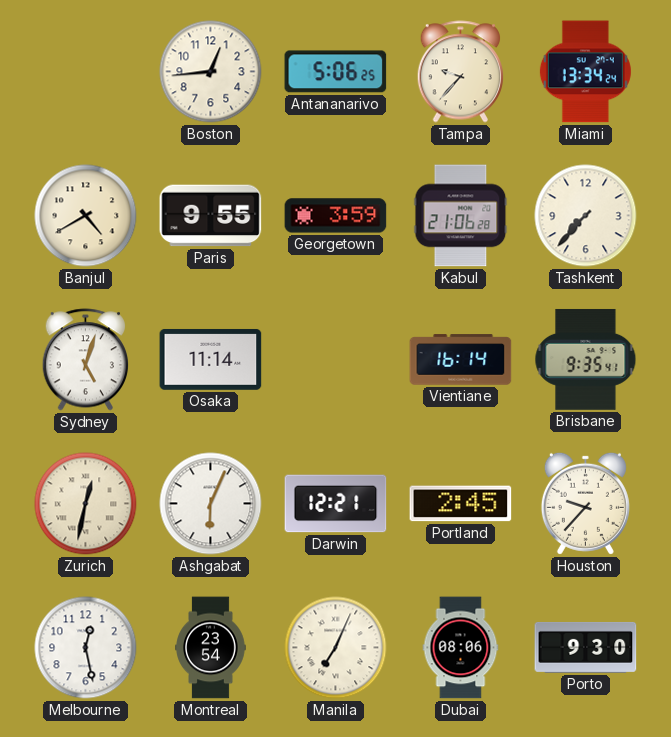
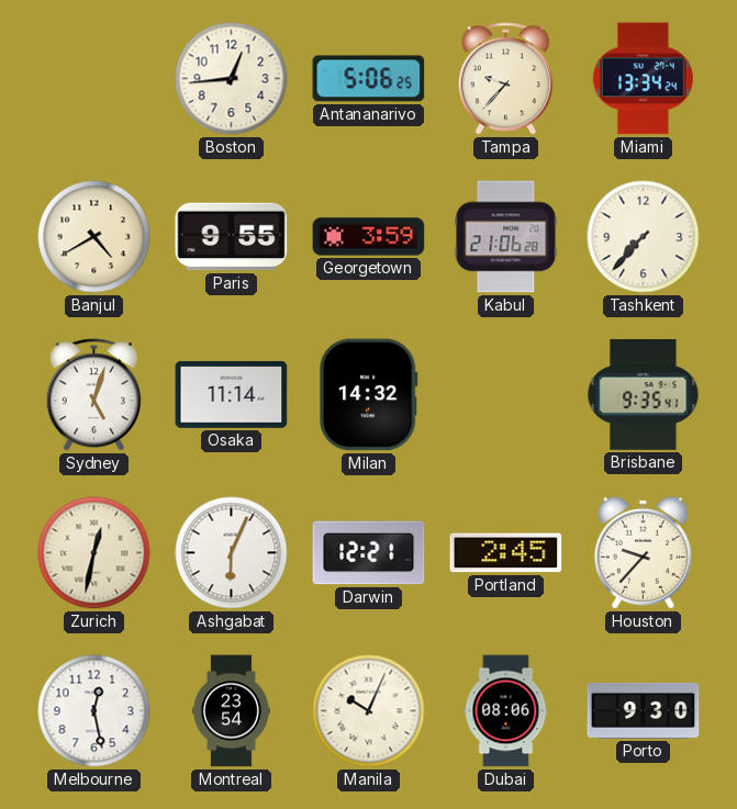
Milan: none -> 14:32
Vientiane: 16:14 -> none
Manila: 7:04 -> 10:04
